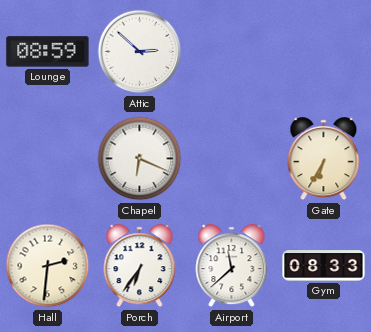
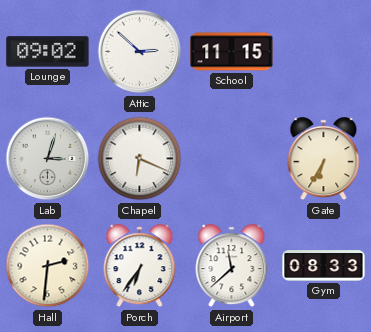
Lounge: 08:59 -> 09:02
School: none -> 11:15
Lab: none -> 3:03
